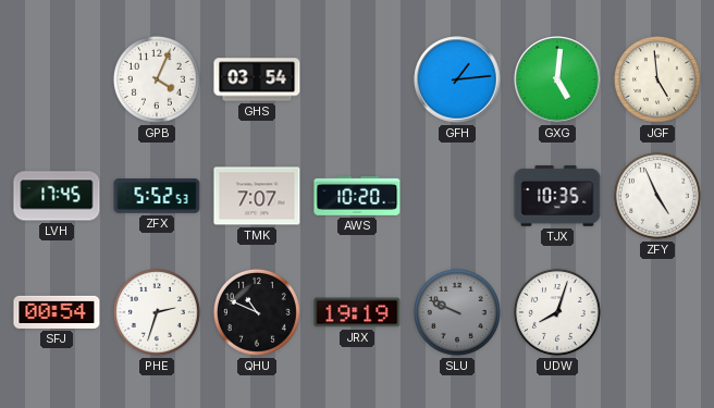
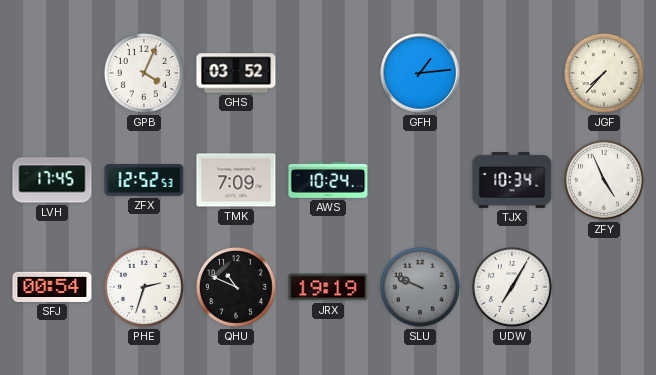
GHS: 03:54 -> 03:52
GXG: 5:01 -> none
JGF: 4:59 -> 7:37
ZFX: 5:52 -> 12:52
TMK: 7:07 -> 7:09
AWS: 10:20 -> 10:24
TJX: 10:35 -> 10:34
UDW: 8:03 -> 7:05
